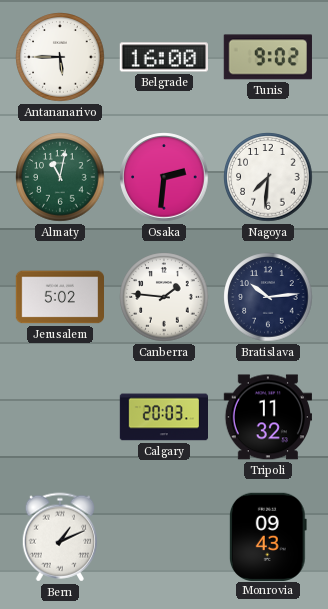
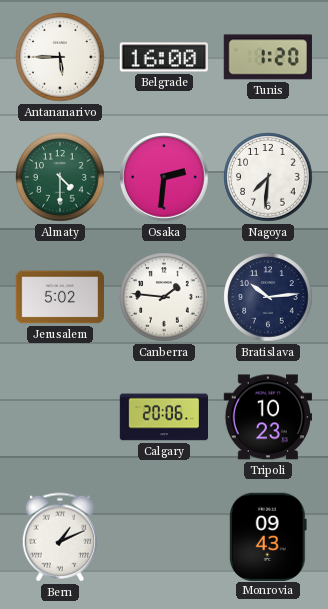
Tunis: 9:02 -> 1:20
Almaty: 11:02 -> 4:30
Calgary: 20:03 -> 20:06
Tripoli: 11:32 -> 10:23
